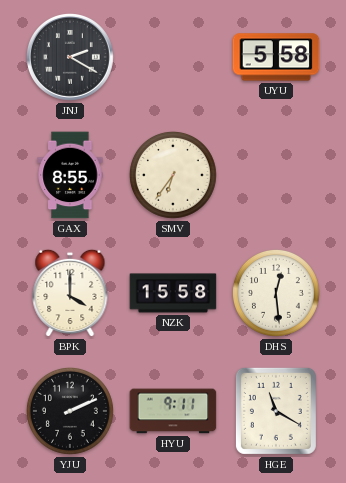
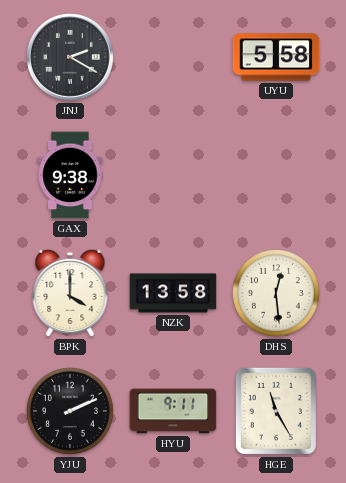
GAX: 8:55 -> 9:38
SMV: 6:36 -> none
NZK: 15:58 -> 13:58
HGE: 11:20 -> 11:25
